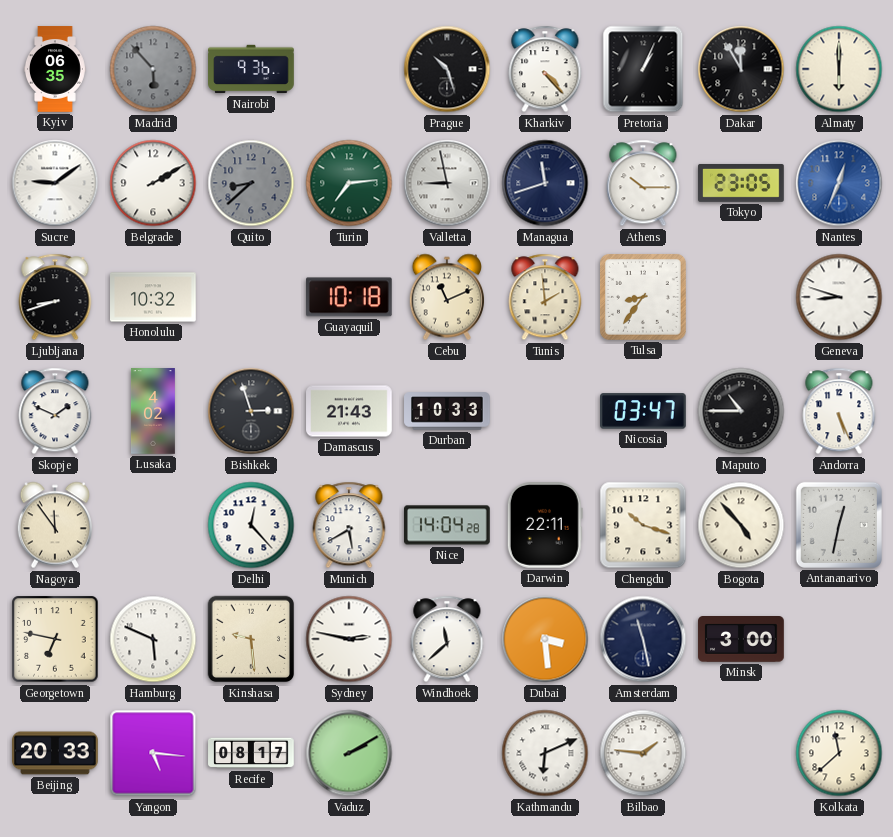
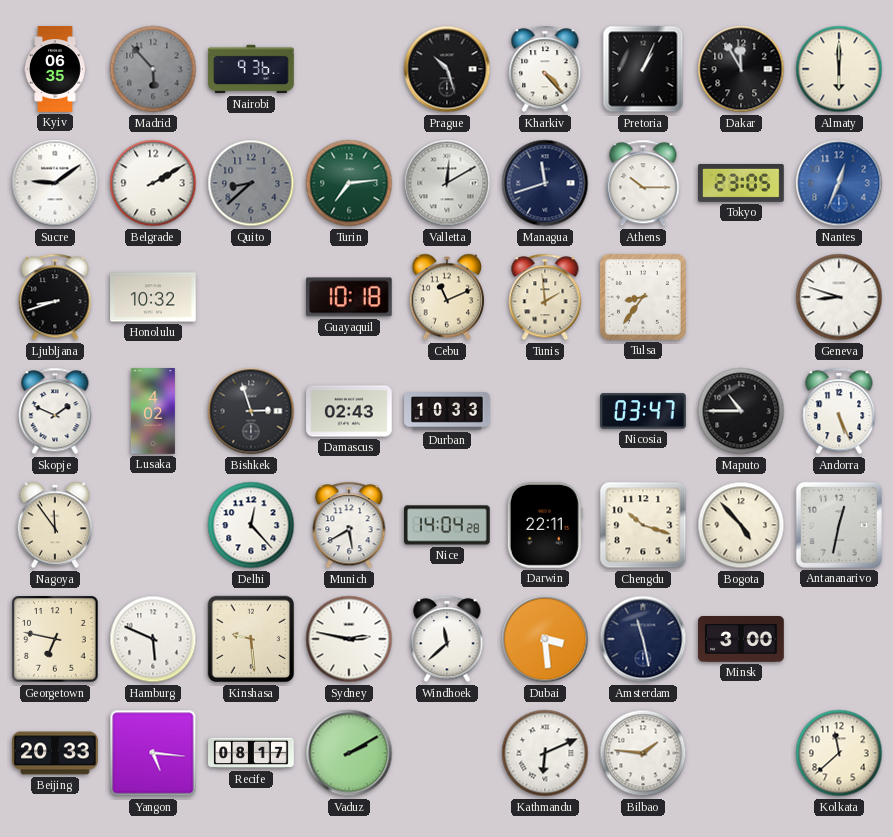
Valletta: 8:58 -> 12:10
Damascus: 21:43 -> 02:43
